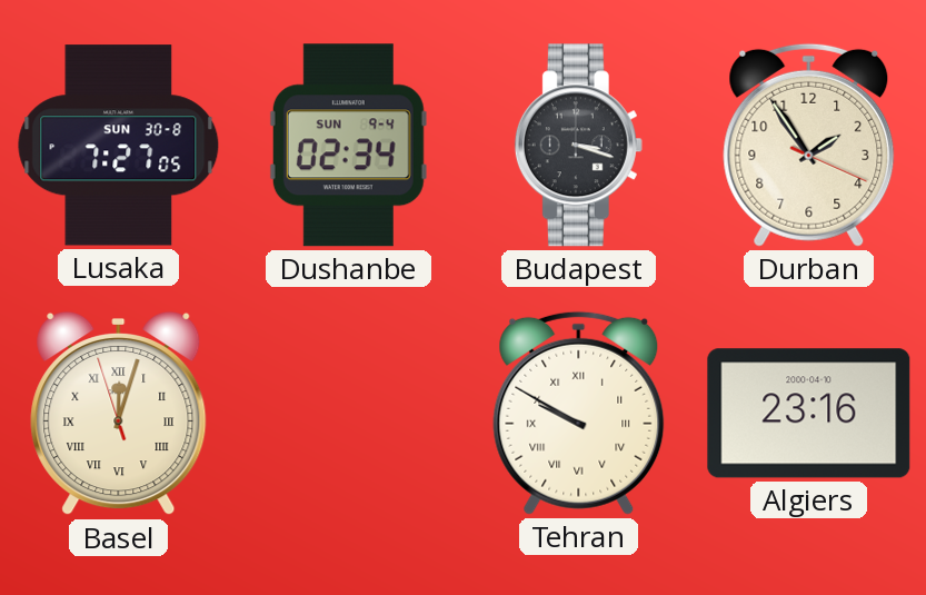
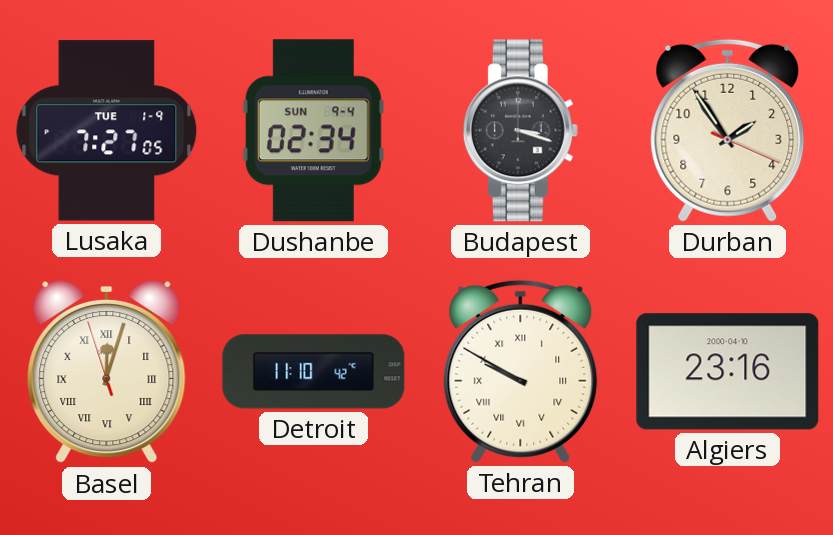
Lusaka date: SUN 30-8 -> TUE 1-9
Detroit: none -> 11:10
